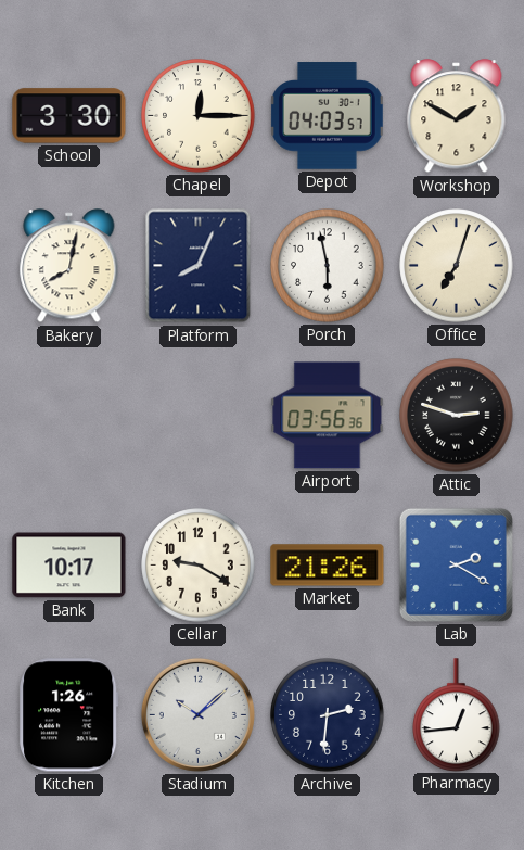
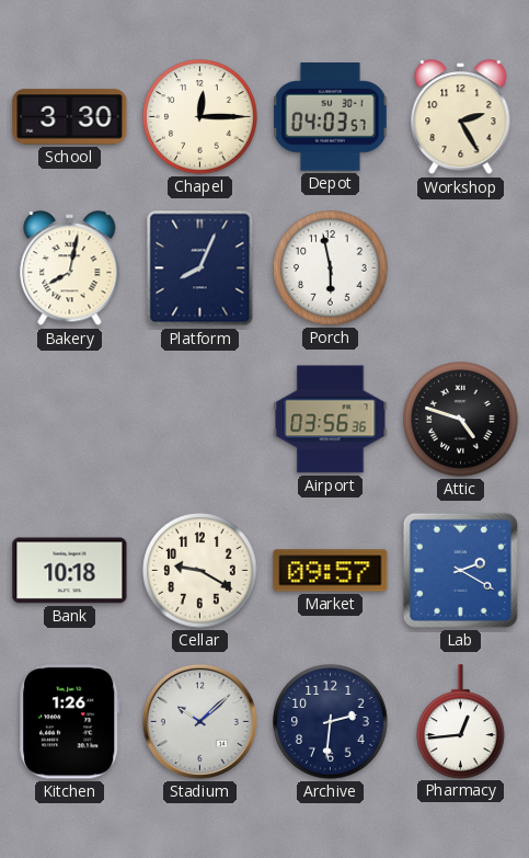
Workshop: 1:50 -> 2:25
Office: 7:03 -> none
Attic: 2:48 -> 4:48
Bank: 10:17 -> 10:18
Market: 21:26 -> 09:57
